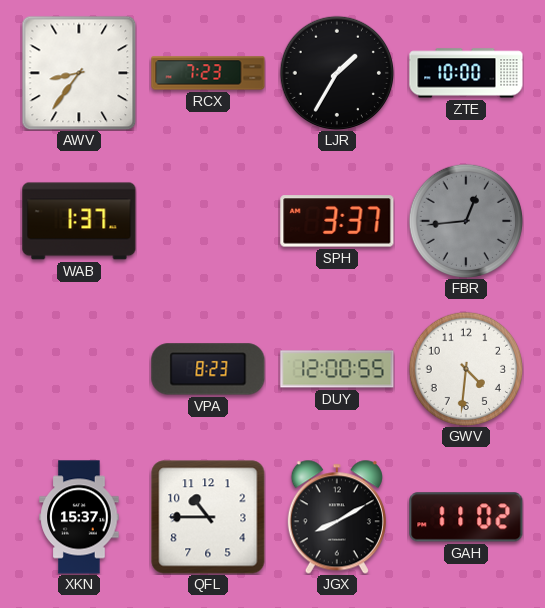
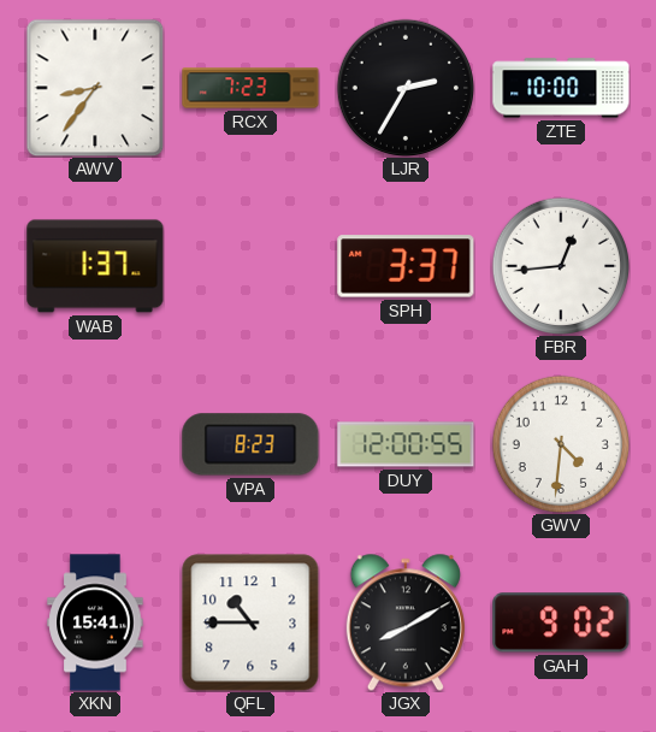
LJR: 1:35 -> 2:35
FBR dial: grey -> white
XKN: 15:37 -> 15:41
GAH: 11:02 -> 9:02
